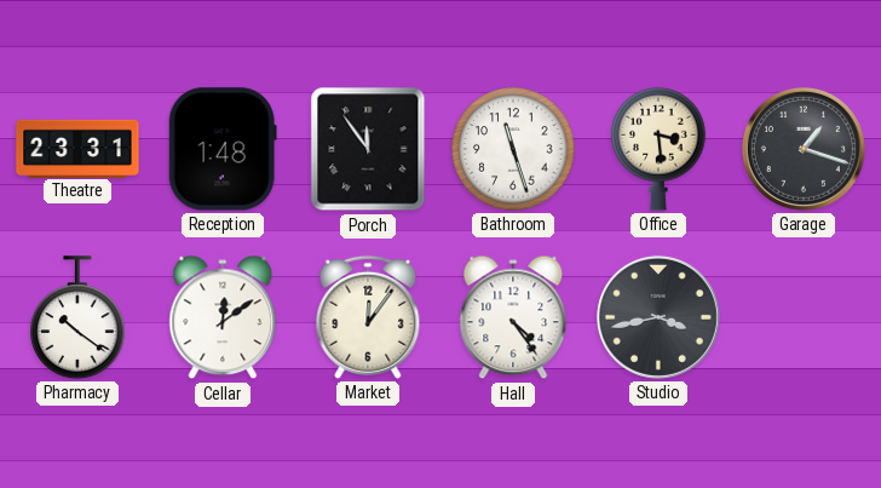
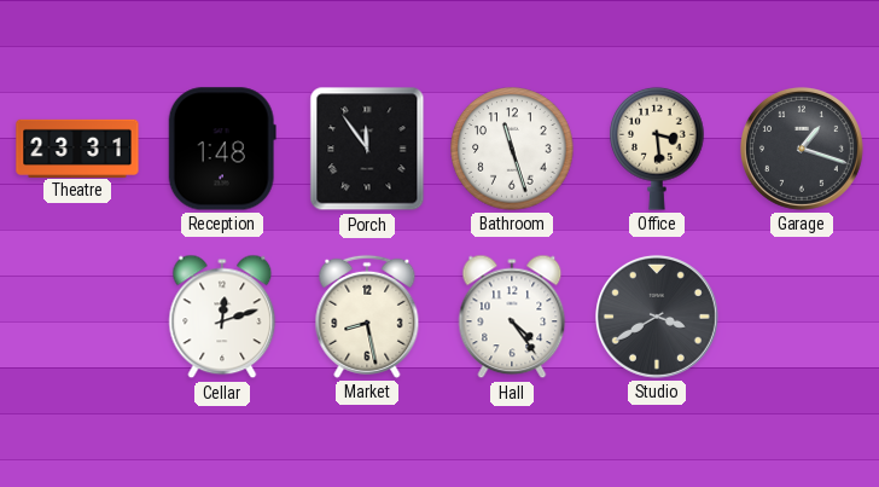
Pharmacy: 10:21 -> none
Cellar: 12:09 -> 12:12
Market: 12:06 -> 8:28
Studio: 3:43 -> 3:40
